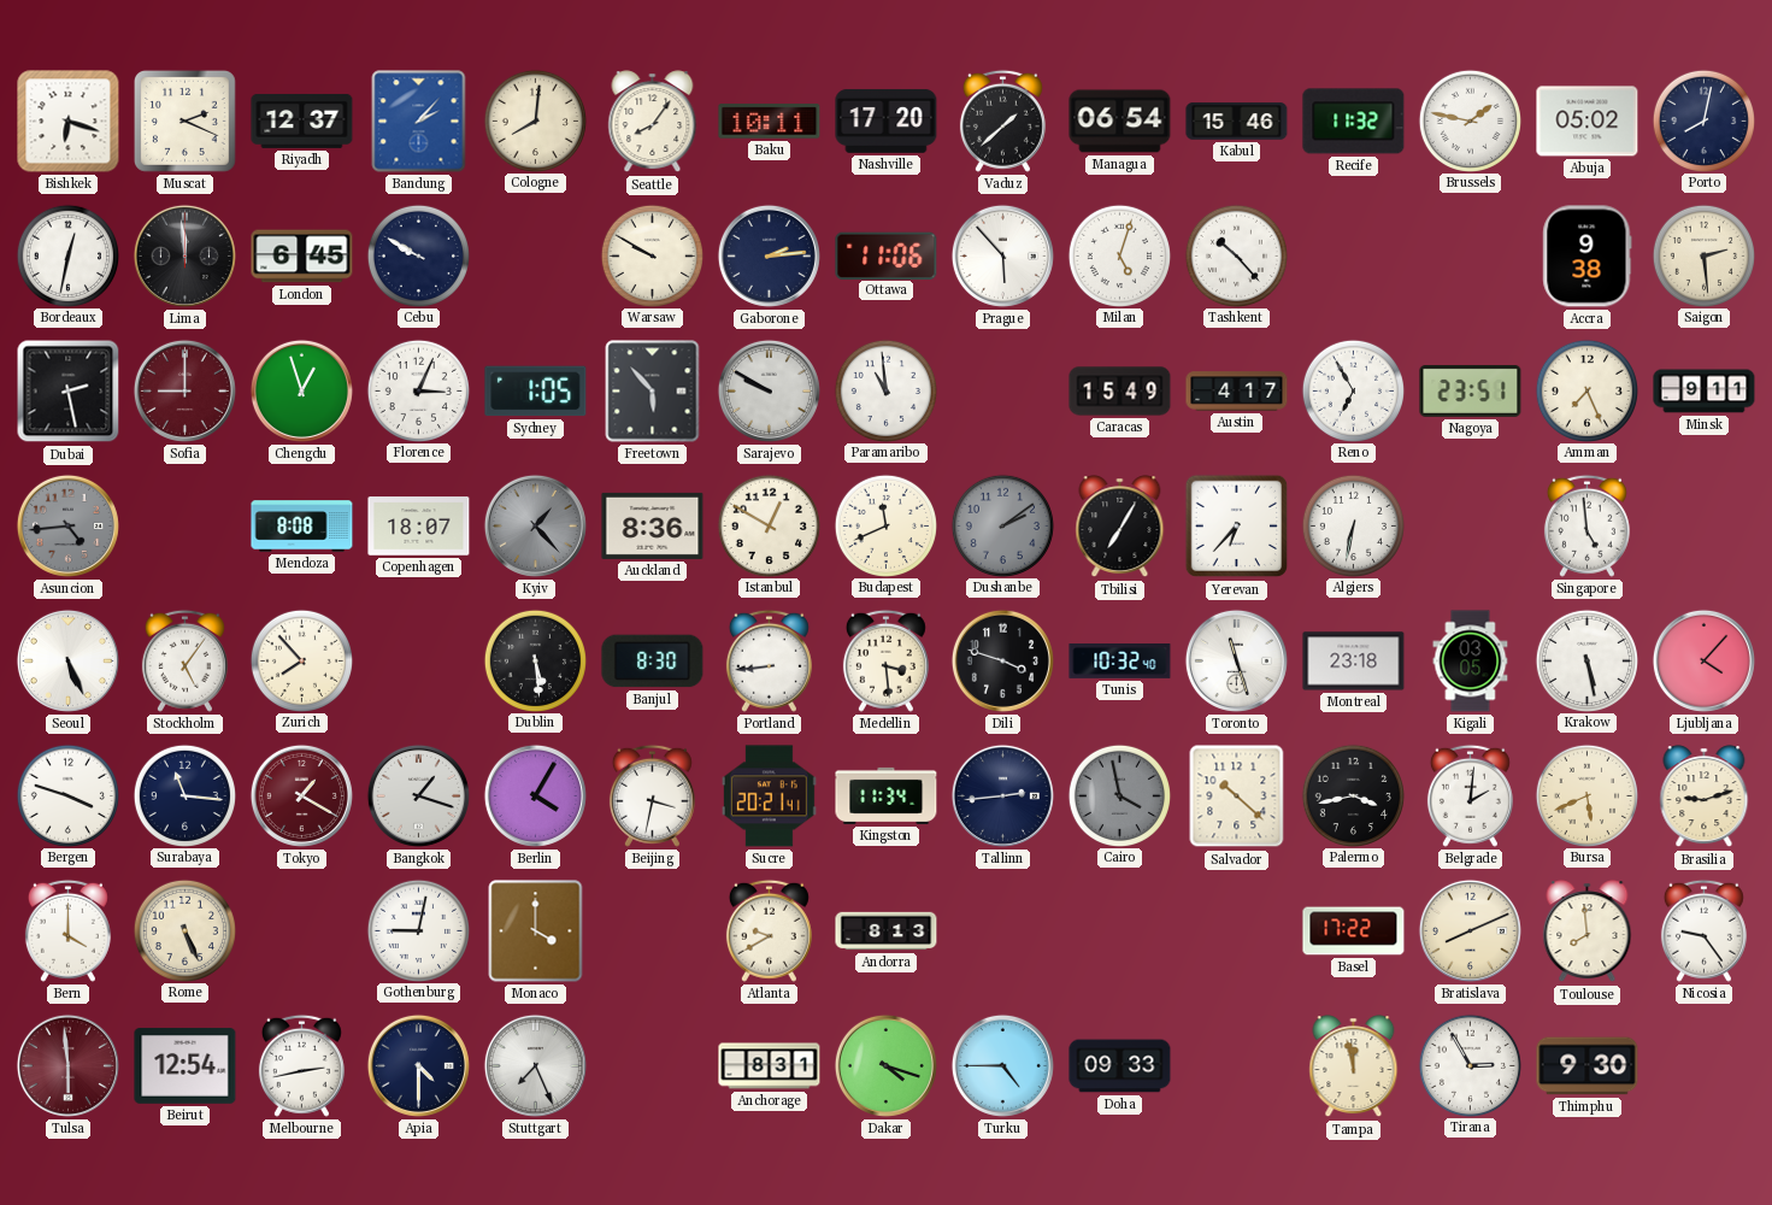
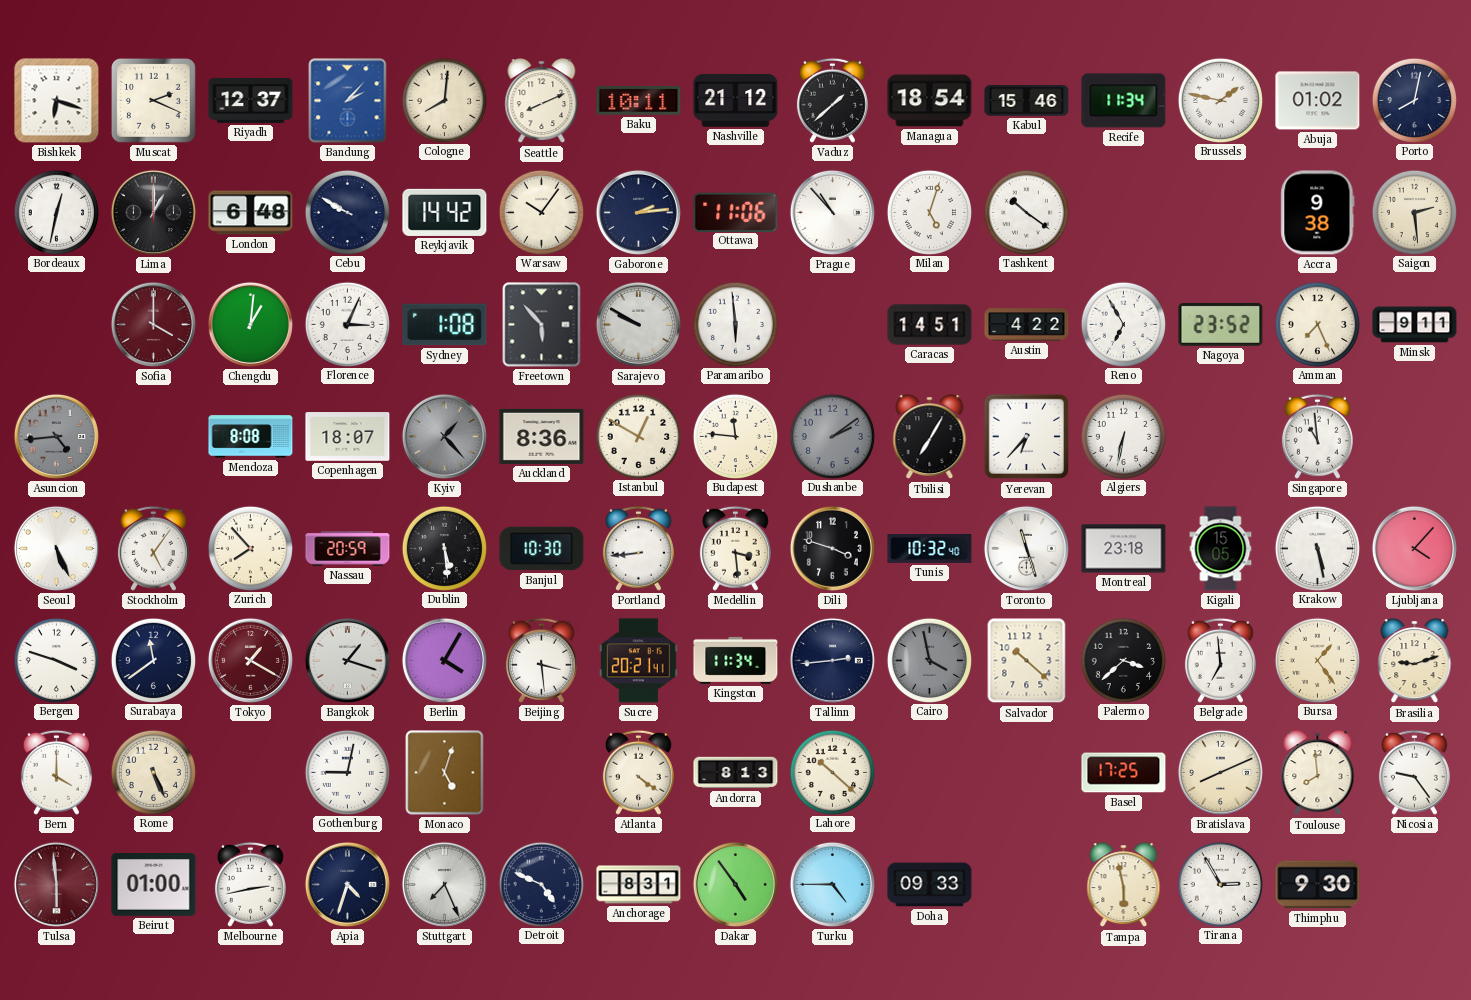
Seattle: 8:06 -> 8:11
Nashville: 17:20 -> 21:12
Managua: 06:54 -> 18:54
Recife: 11:32 -> 11:34
Abuja: 05:02 -> 01:02
Lima: 11:59 -> 1:00
London: 6:45 -> 6:48
Reykjavik: none -> 14:42
Warsaw: 9:50 -> 10:06
Prague: 5:53 -> 10:53
Tashkent: 10:23 -> 10:21
Dubai: 2:28 -> none
Sofia: 9:00 -> 4:00
Chengdu: 12:57 -> 1:01
Sydney: 1:05 -> 1:08
Paramaribo: 10:59 -> 5:59
Caracas: 15:49 -> 14:51
Austin: 4:17 -> 4:22
Nagoya: 23:51 -> 23:52
Budapest: 11:41 -> 11:46
Singapore: 4:59 -> 10:59
Nassau: none -> 20:59
Banjul: 8:30 -> 10:30
Kigali: 03:05 -> 15:05
Surabaya: 11:16 -> 11:39
Beijing: 3:32 -> 3:29
Palermo: 3:43 -> 3:38
Belgrade: 2:01 -> 6:59
Bursa: 5:41 -> 1:24
Monaco: 4:00 -> 5:03
Atlanta: 9:40 -> 4:21
Lahore: none -> 10:22
Basel: 17:22 -> 17:25
Beirut: 12:54 -> 01:00
Apia: 4:30 -> 4:33
Detroit: none -> 4:49
Dakar: 4:18 -> 4:54
Tampa: 11:58 -> 5:58
